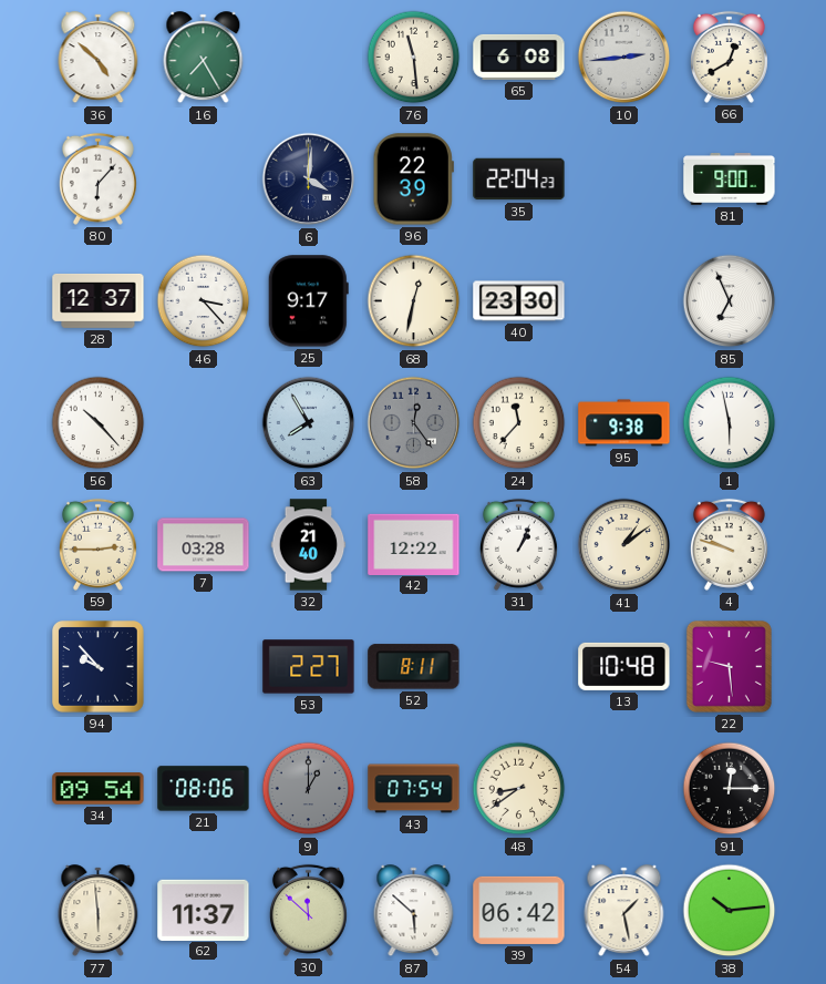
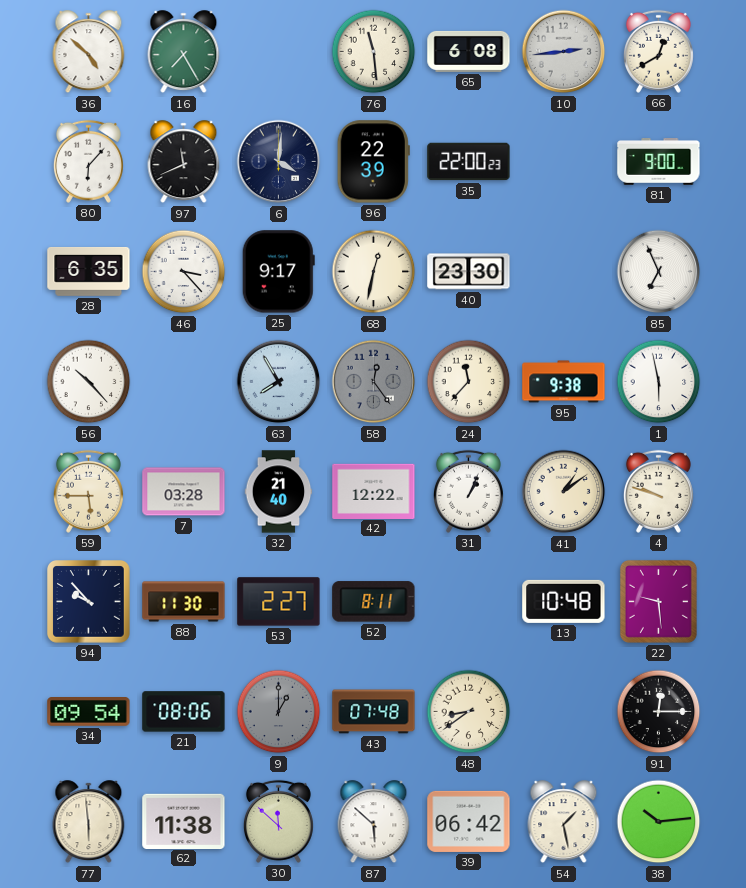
97: none -> 11:41
35: 22:04 -> 22:00
28: 12:37 -> 6:35
59: 2:45 -> 5:45
88: none -> 11:30
43: 07:54 -> 07:48
62: 11:37 -> 11:38
